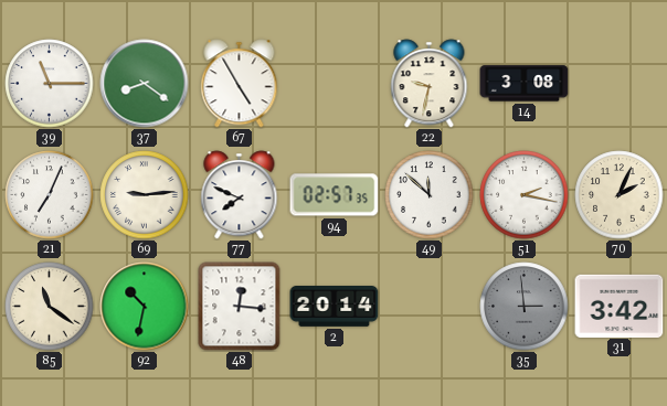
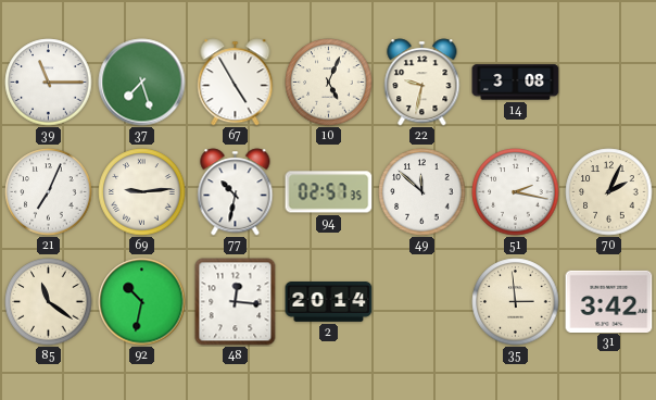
37: 8:21 -> 7:27
10: none -> 5:04
77: 7:49 -> 10:32
35 dial: grey -> cream
